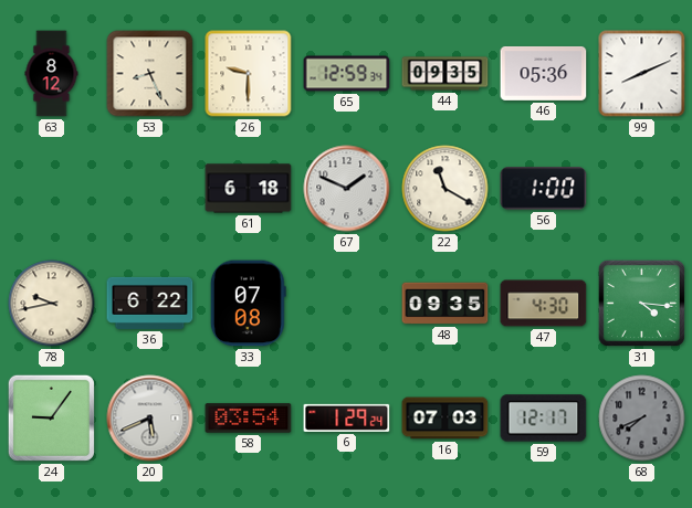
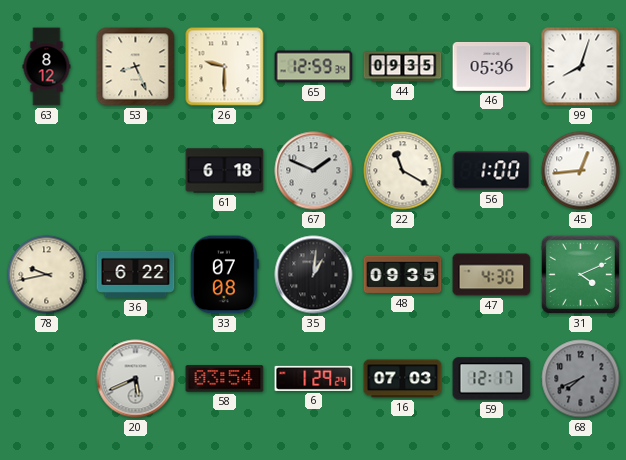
99: 8:11 -> 8:03
45: none -> 12:44
35: none -> 1:01
31: 4:16 -> 4:11
24: 9:06 -> none
